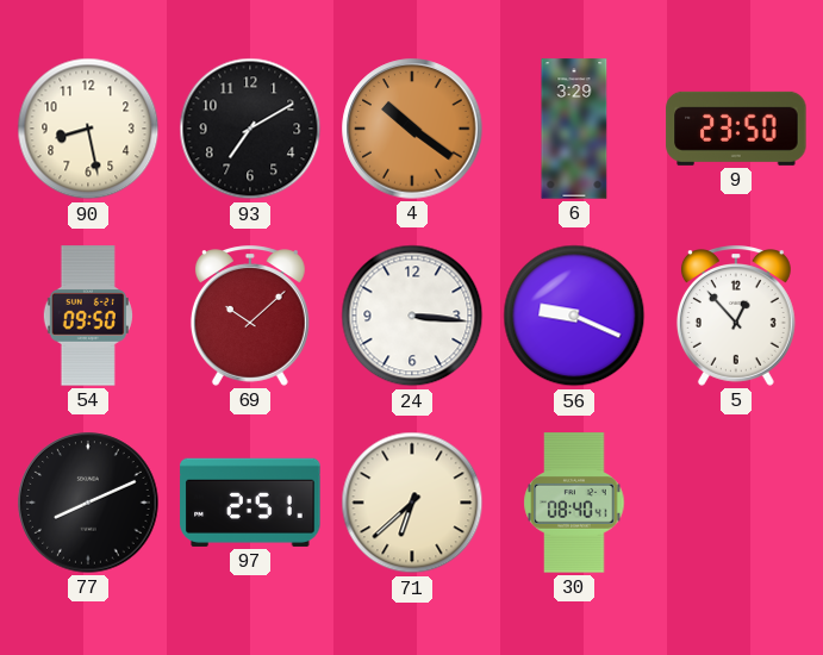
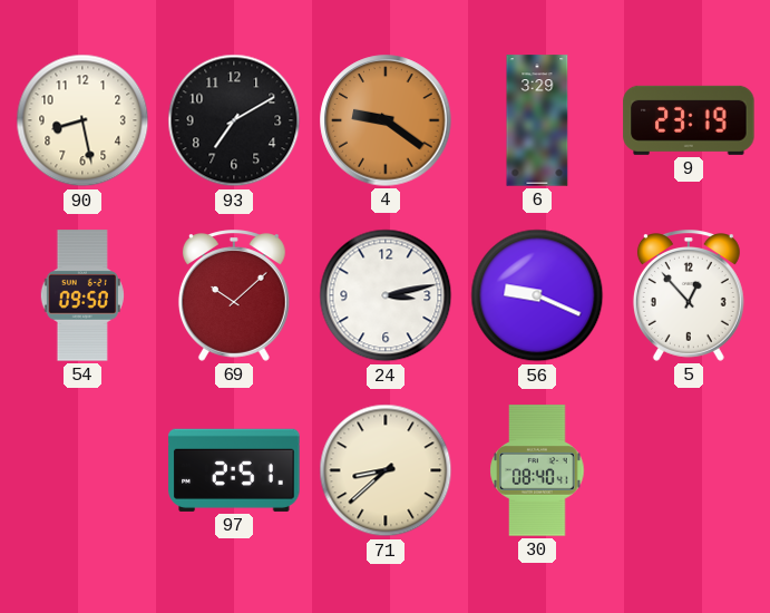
4: 10:21 -> 9:21
9: 23:50 -> 23:19
24: 3:16 -> 3:13
77: 8:11 -> none
71: 6:38 -> 8:38
